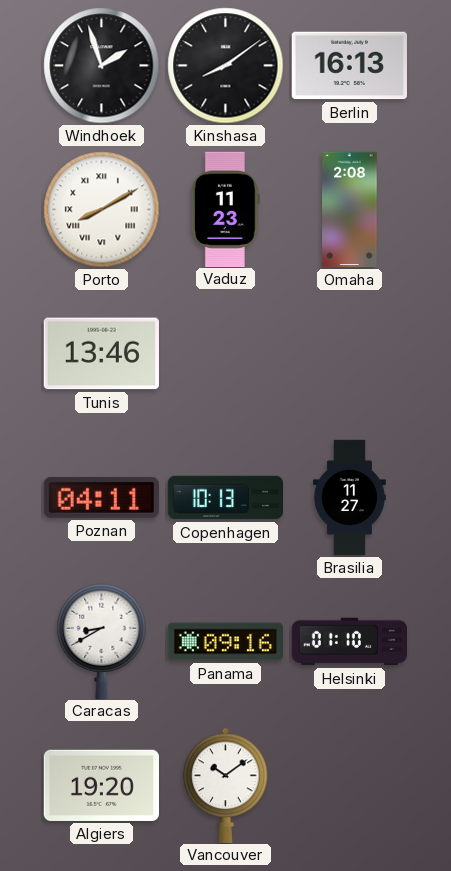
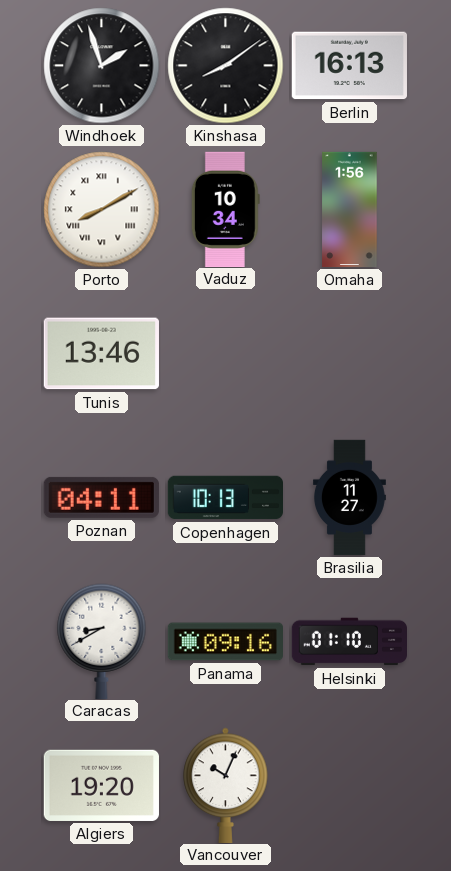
Vaduz: 11:23 -> 10:34
Omaha: 2:08 -> 1:56
Vancouver: 10:09 -> 10:04
